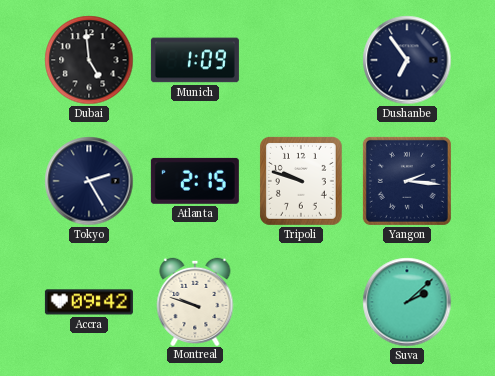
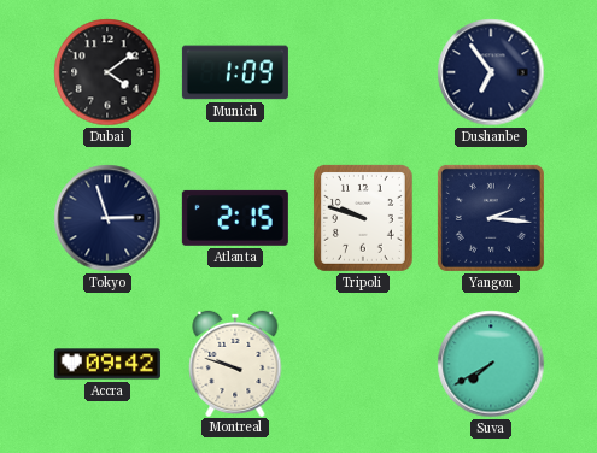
Dubai: 4:59 -> 4:09
Tokyo: 2:25 -> 2:57
Suva: 2:08 -> 7:40
